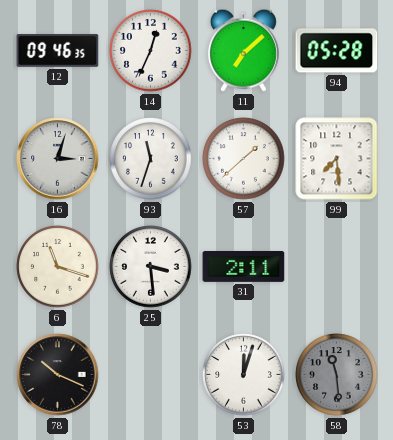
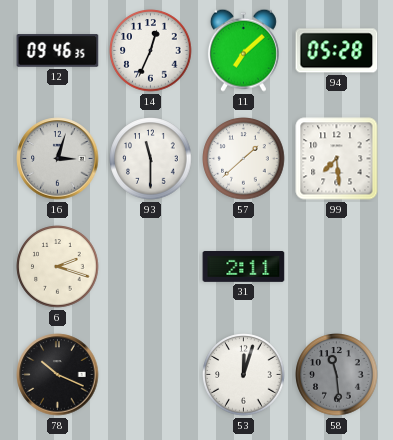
93: 11:33 -> 11:30
6: 11:18 -> 2:18
25: 3:29 -> none
